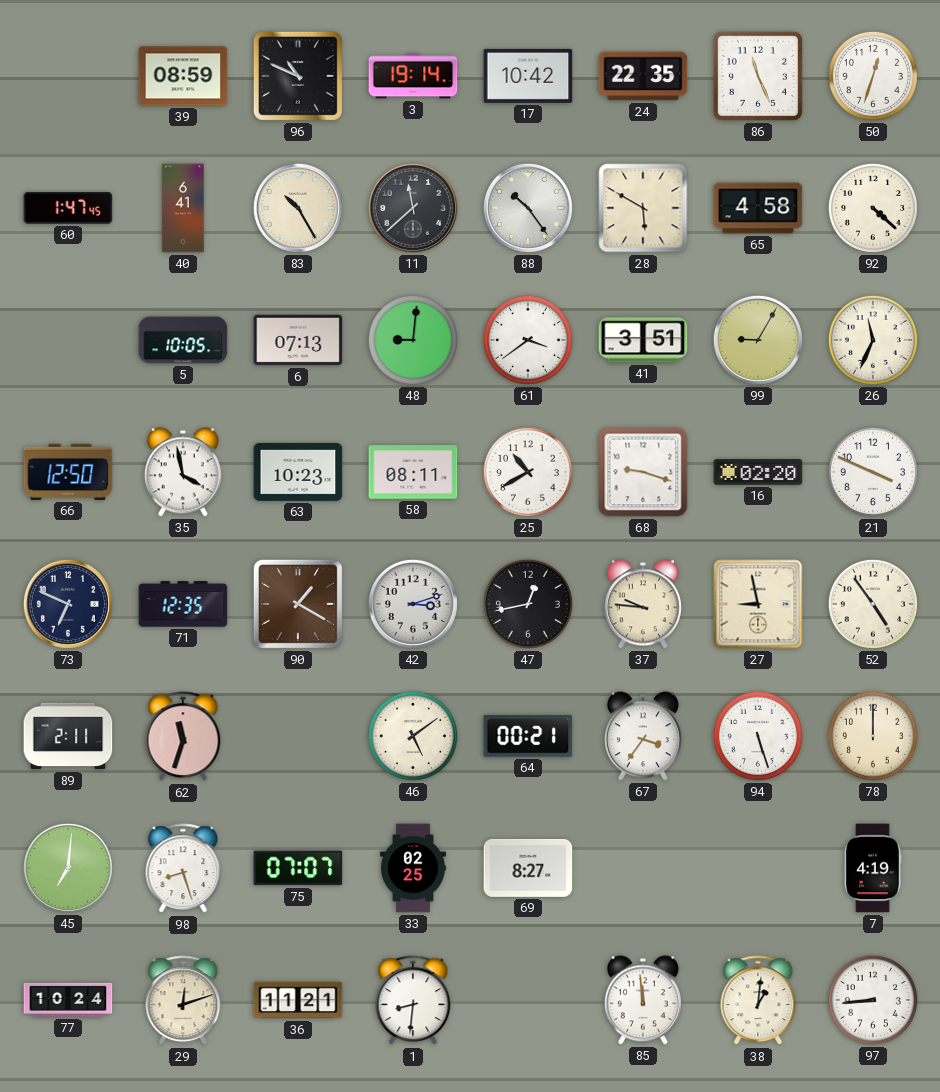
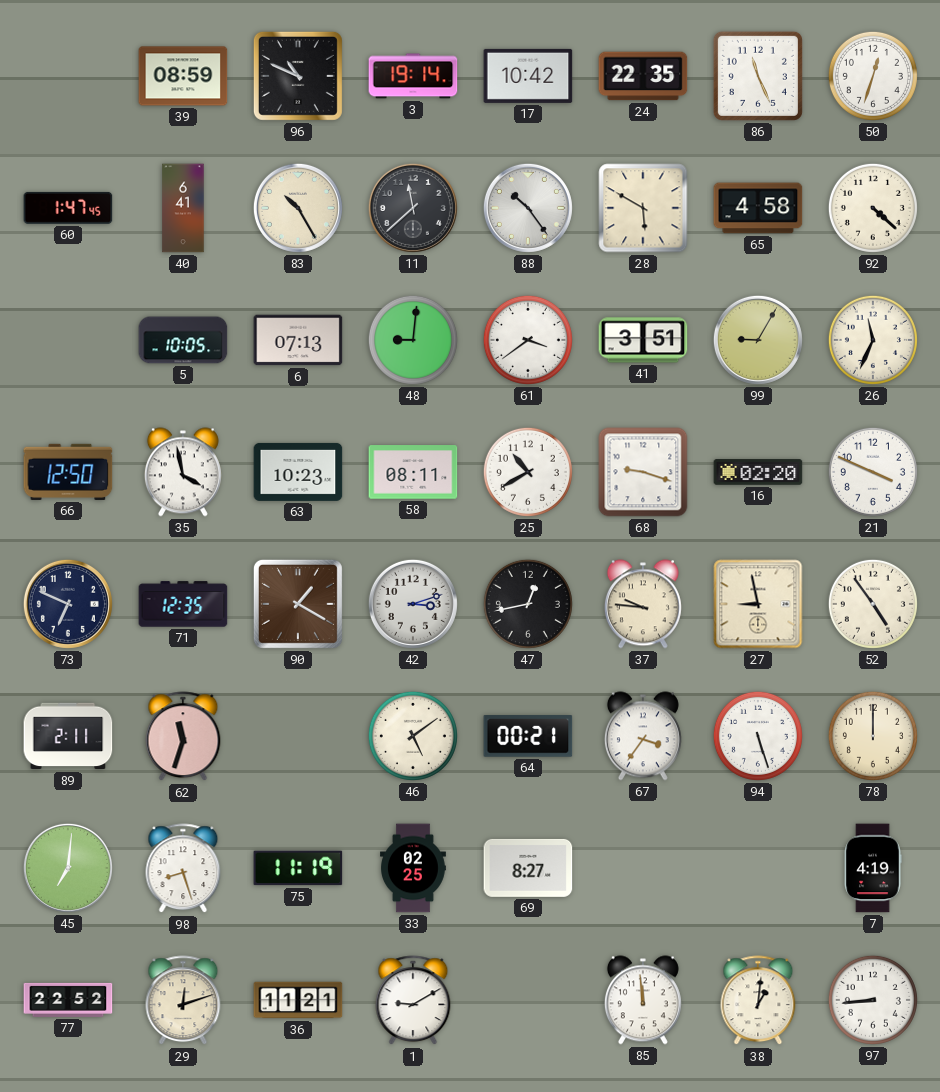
75: 07:07 -> 11:19
77: 10:24 -> 22:52
1: 8:31 -> 9:10
